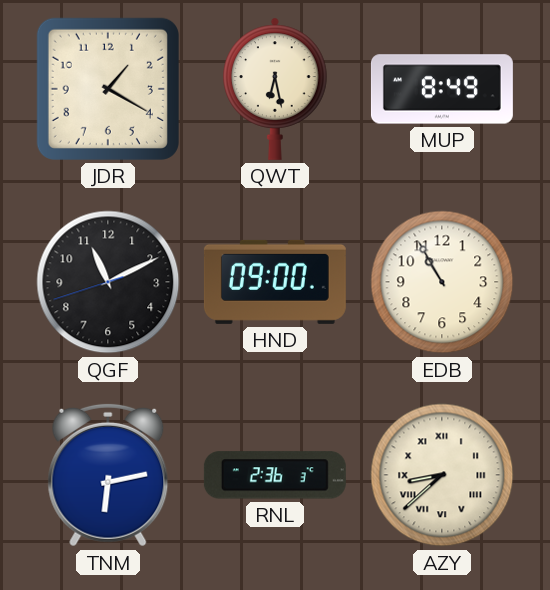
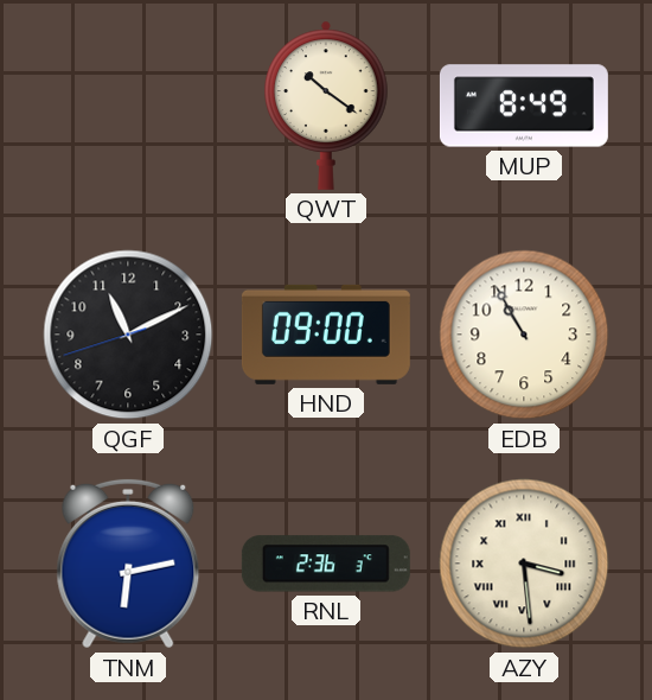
JDR: 1:20 -> none
QWT: 6:28 -> 10:21
AZY: 8:38 -> 3:29
